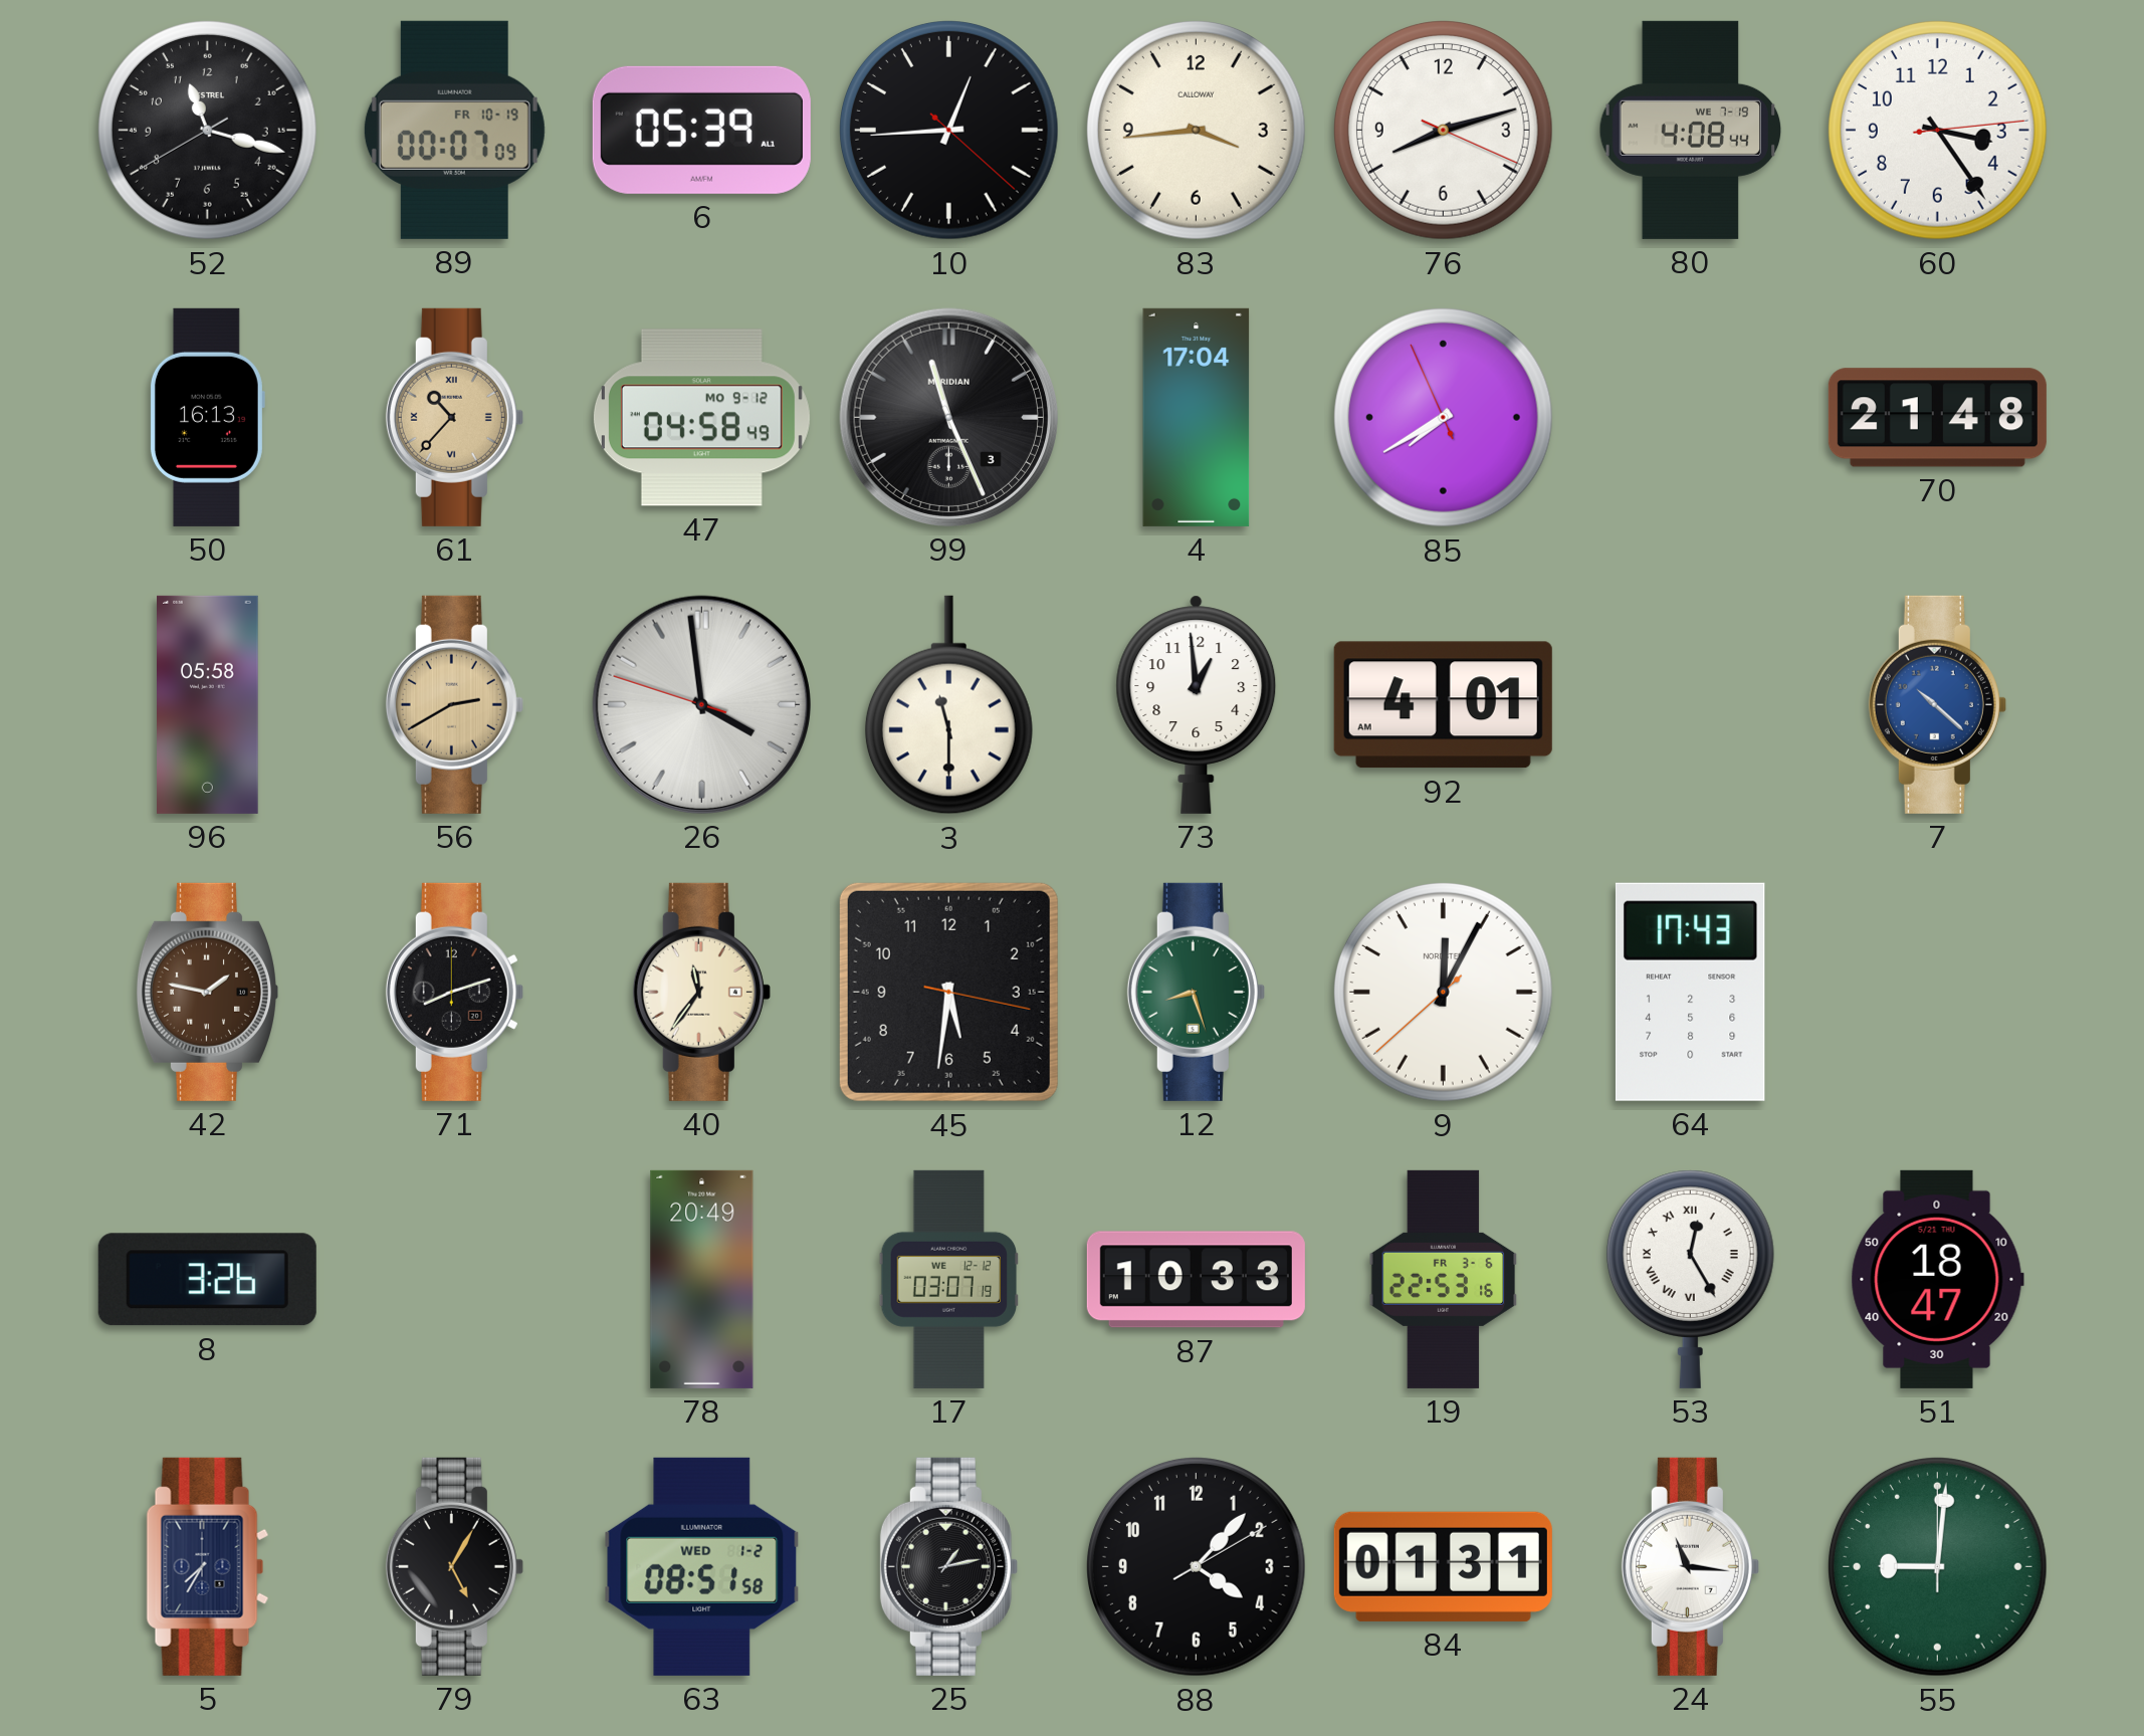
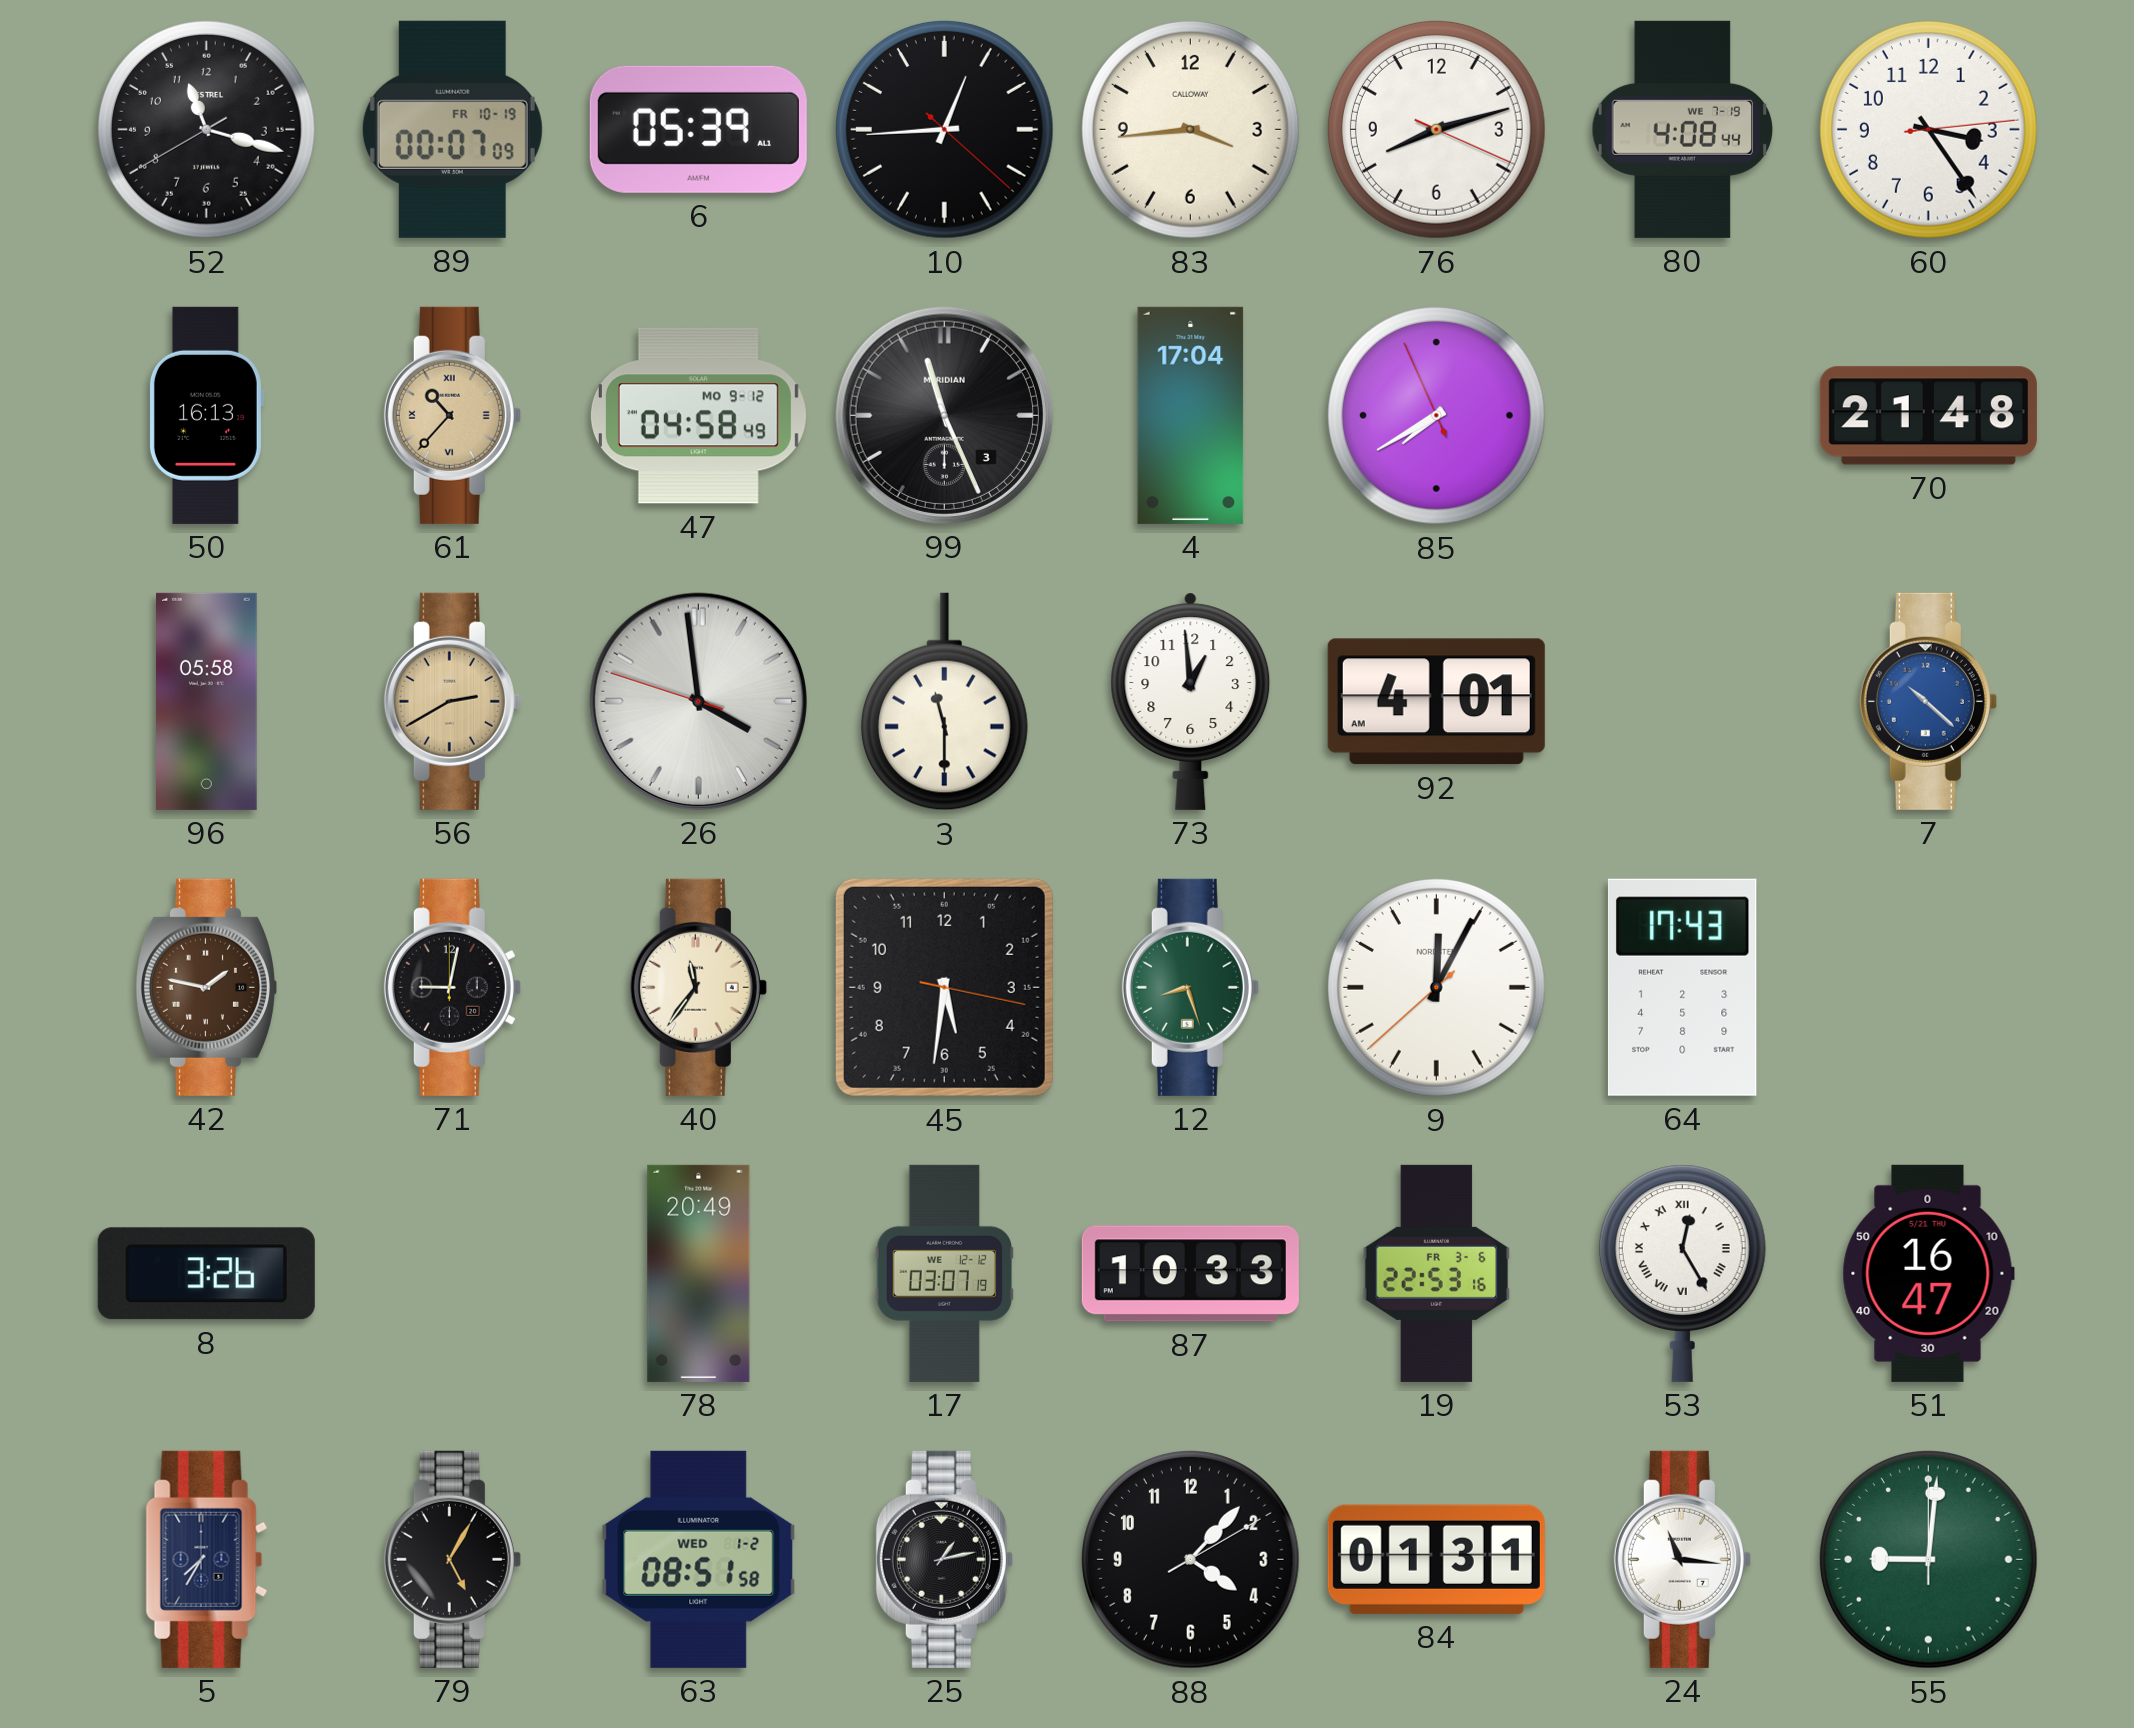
71: 8:12 -> 9:02
51: 18:47 -> 16:47
